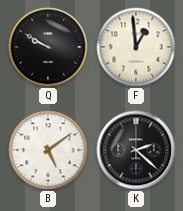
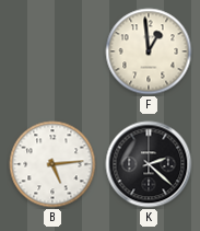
Q: 9:50 -> none
B: 5:09 -> 5:14
